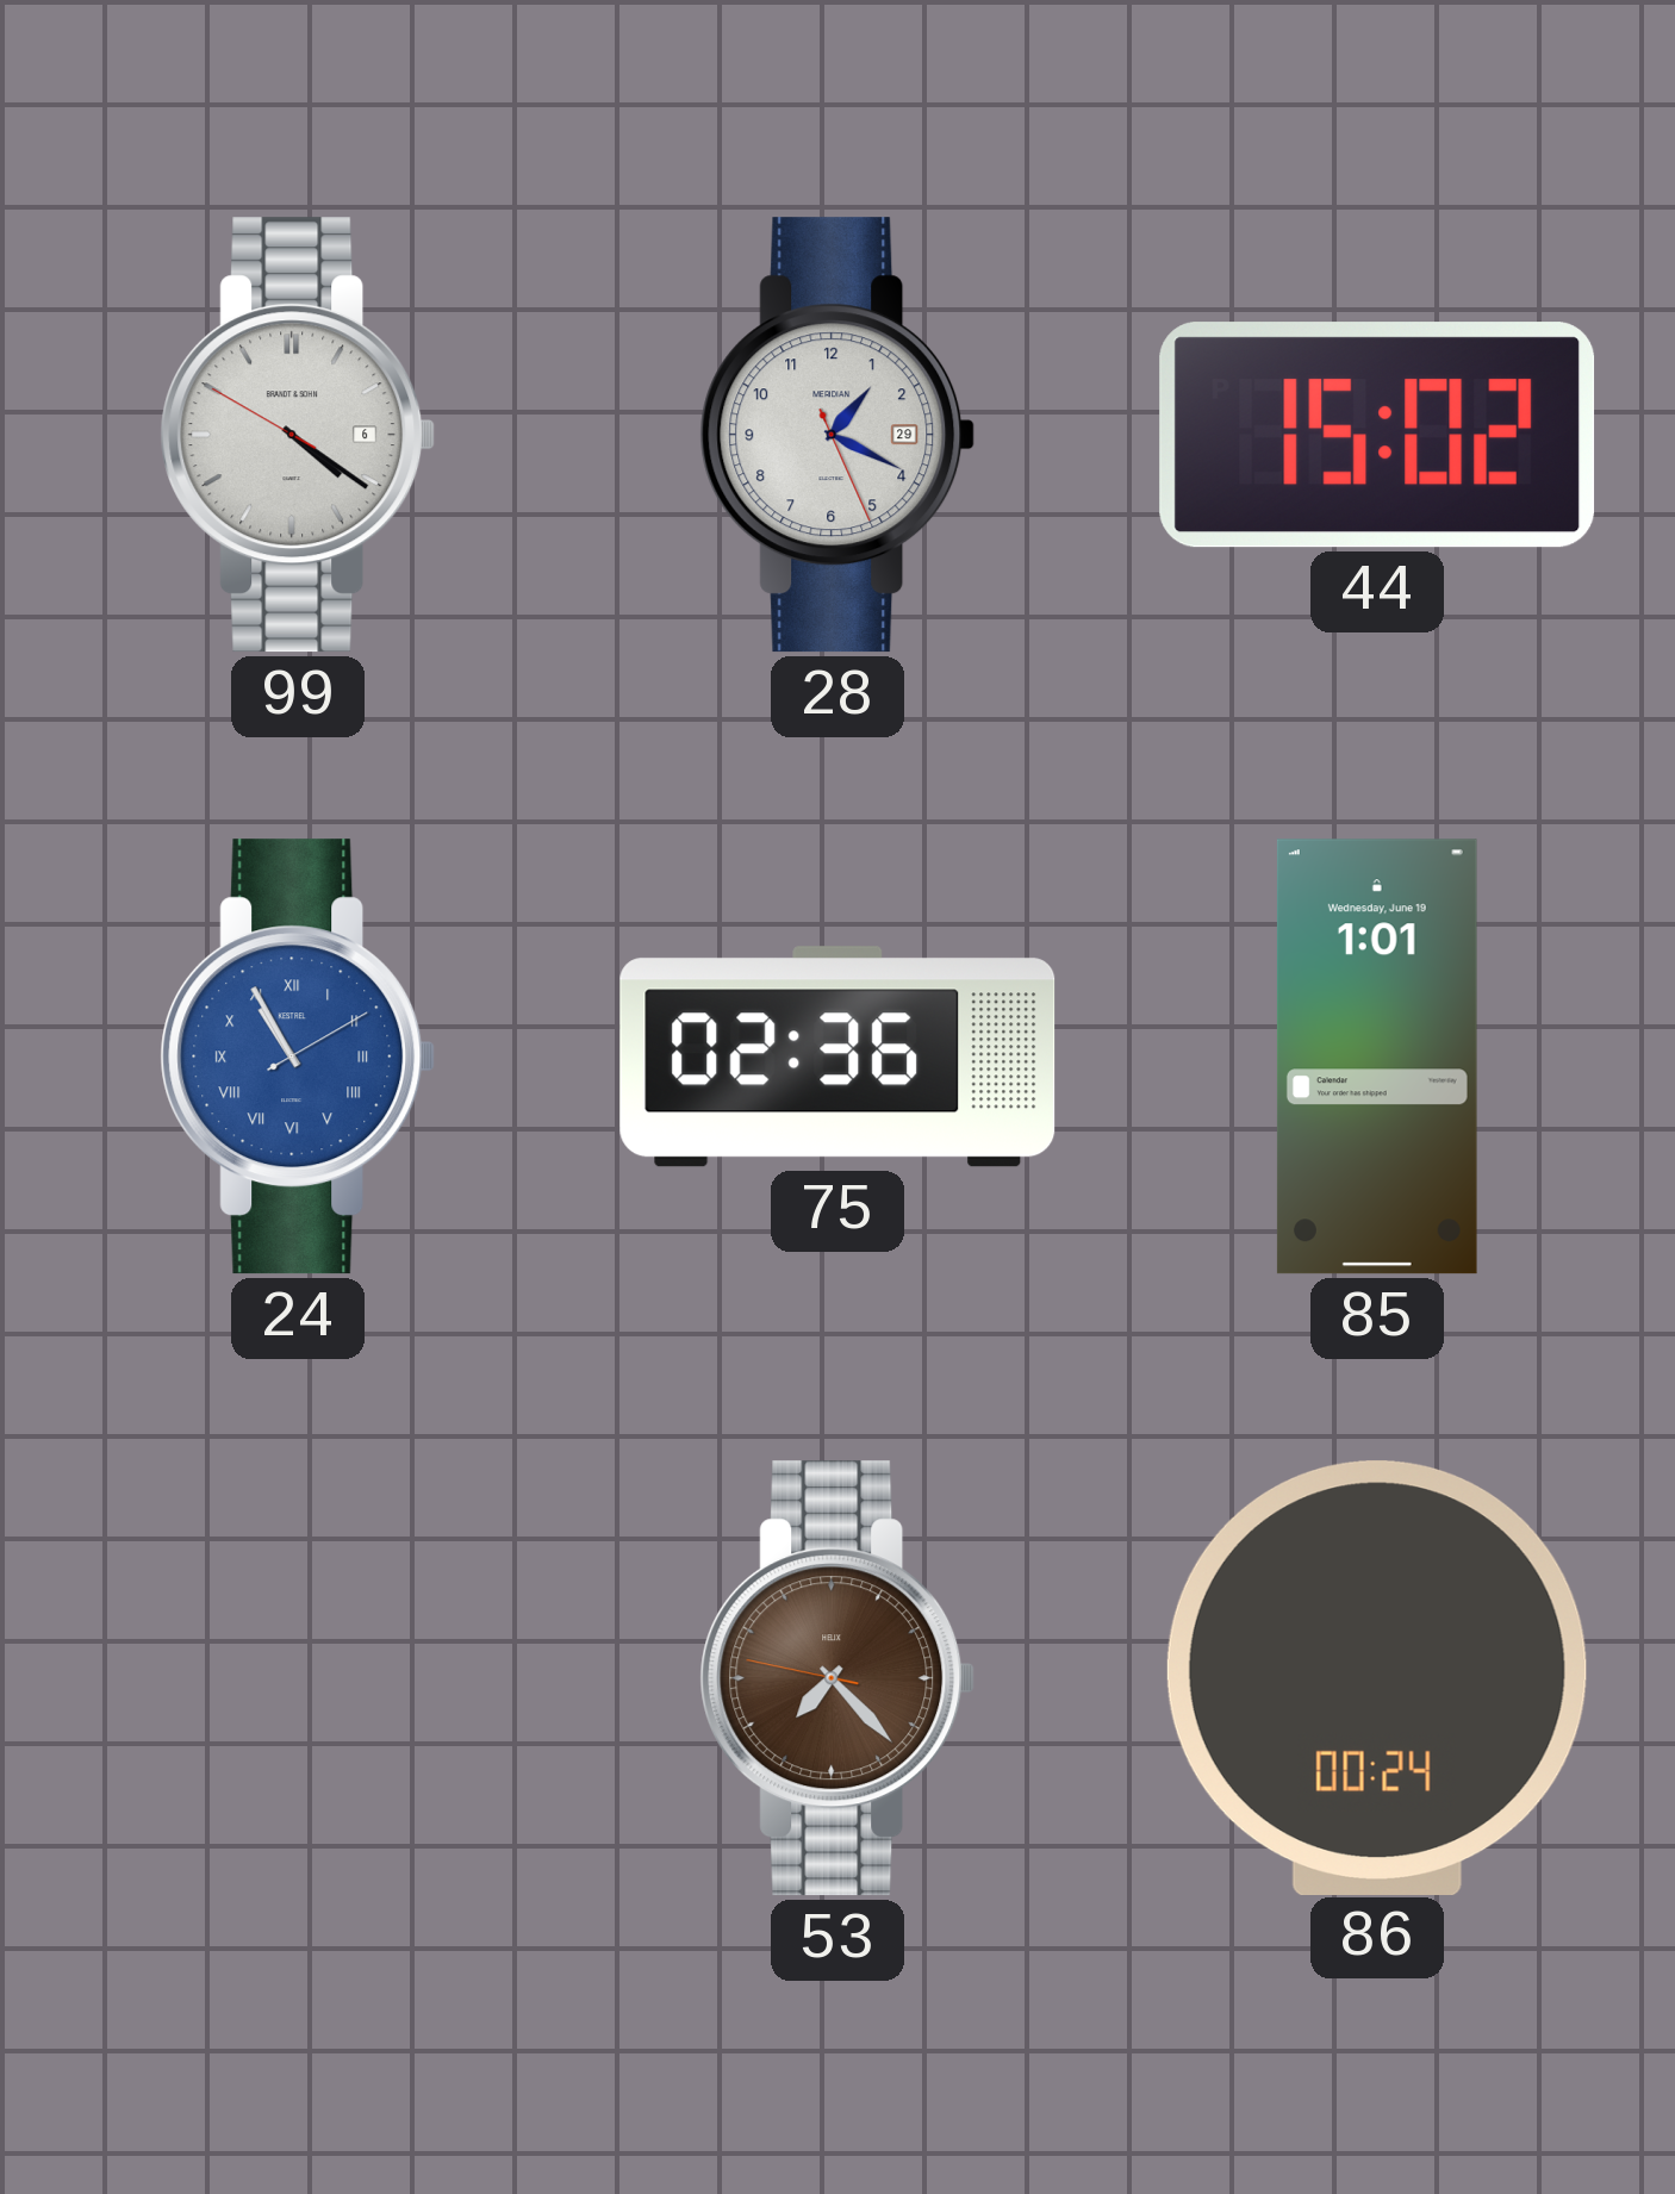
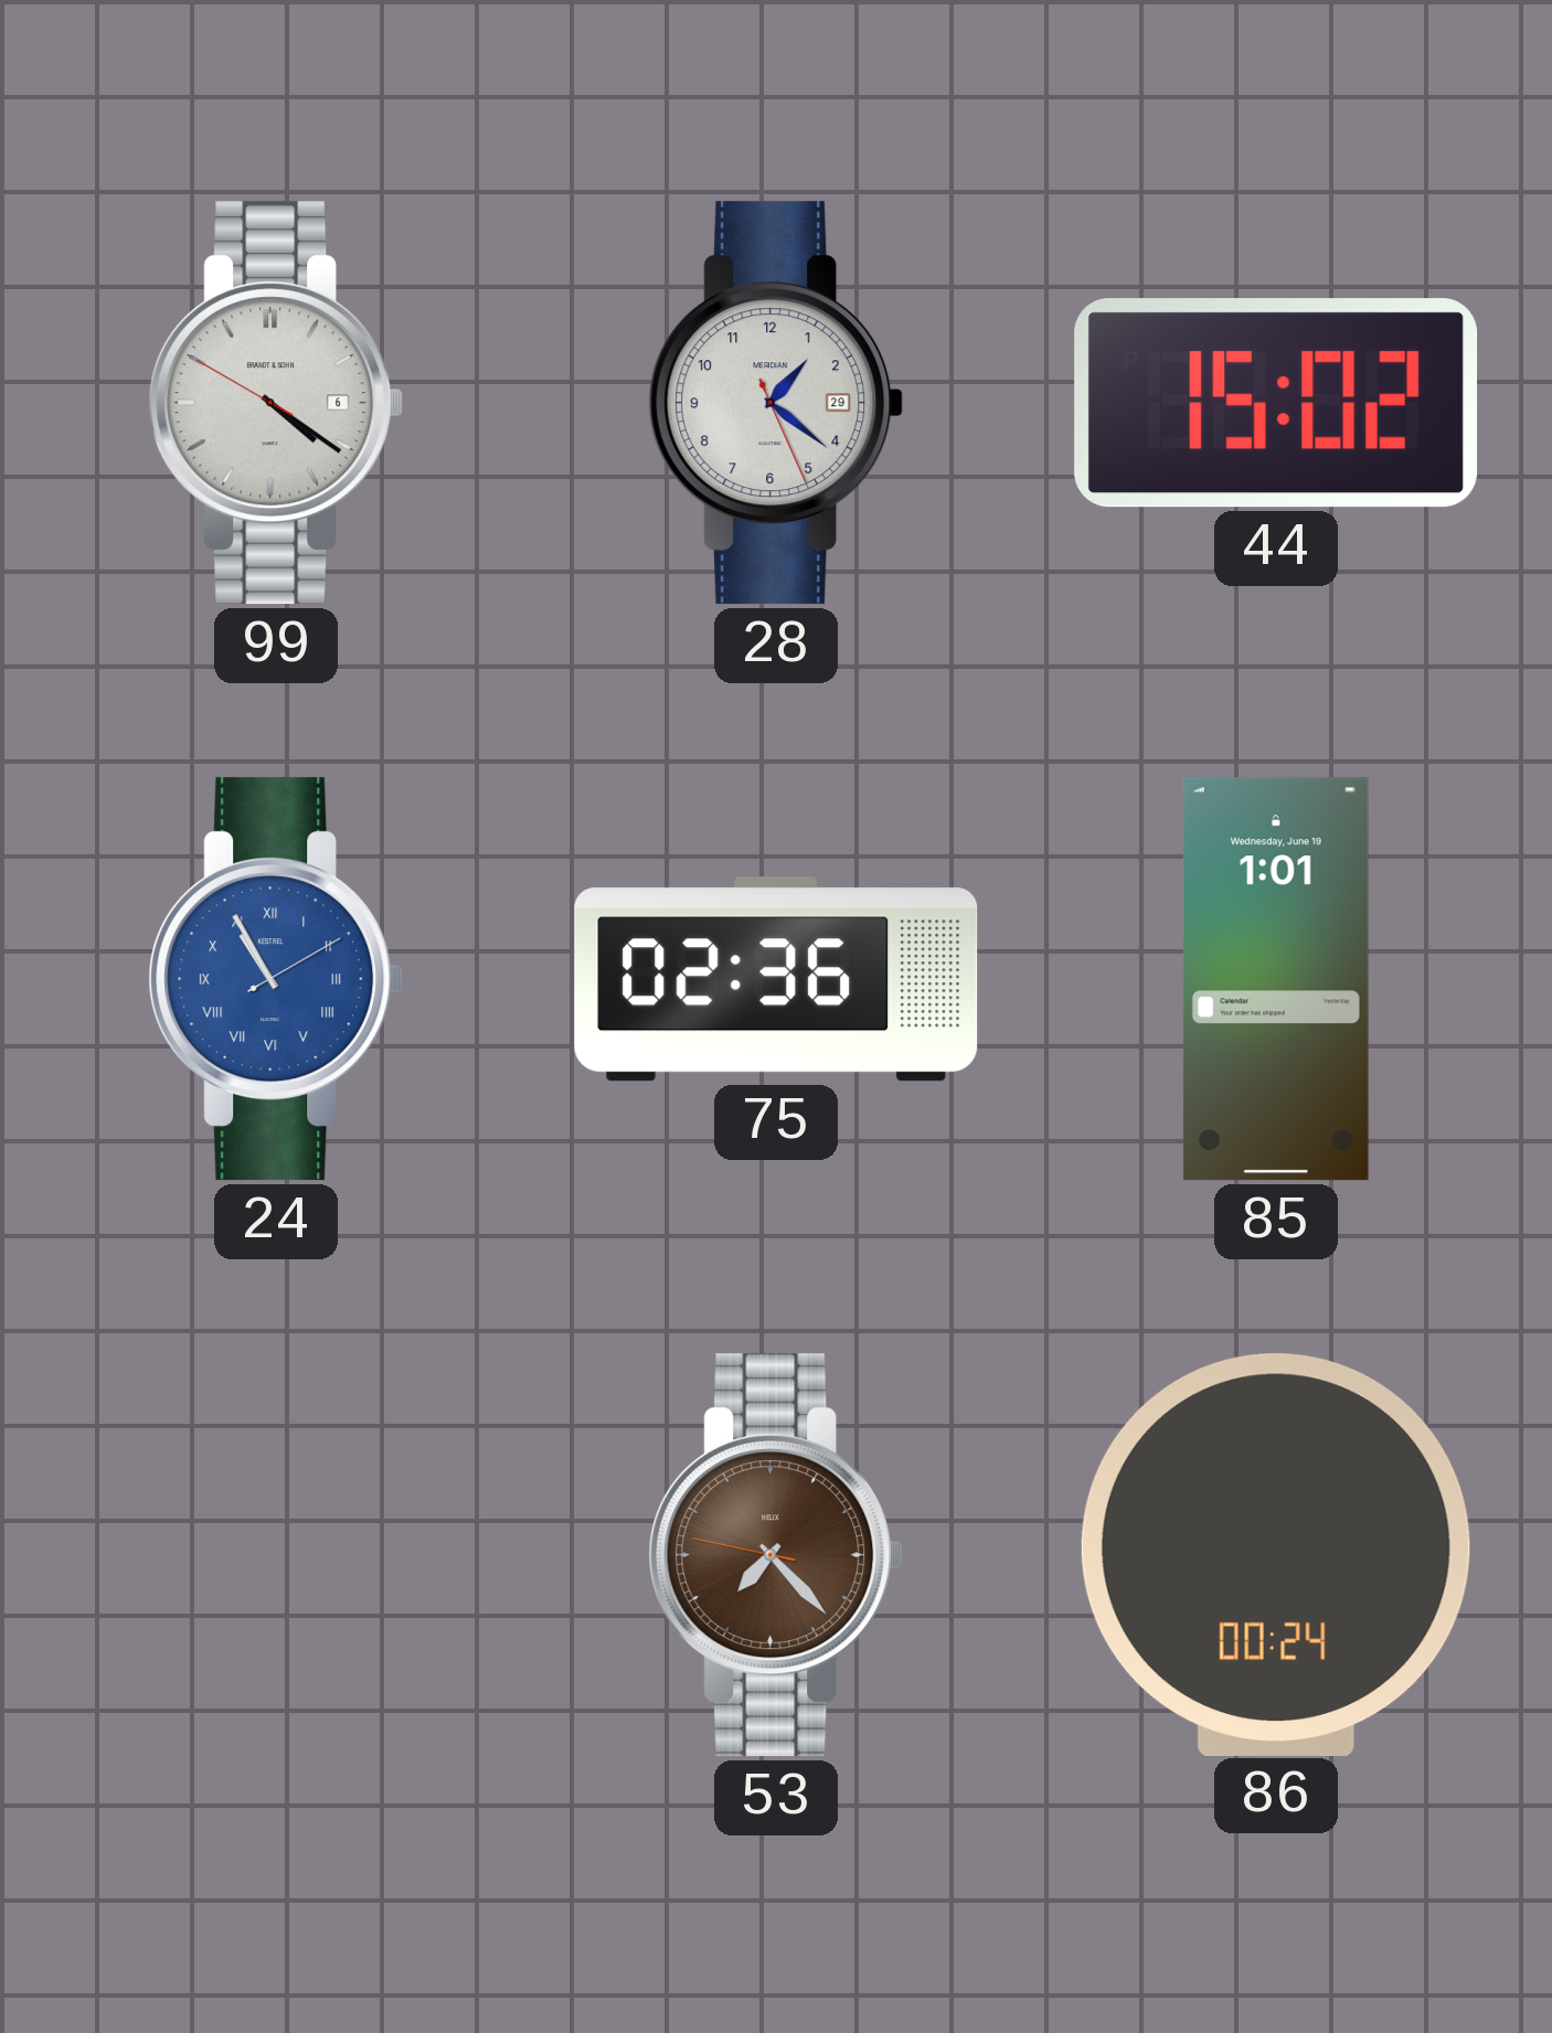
28: 1:19 -> 1:21
